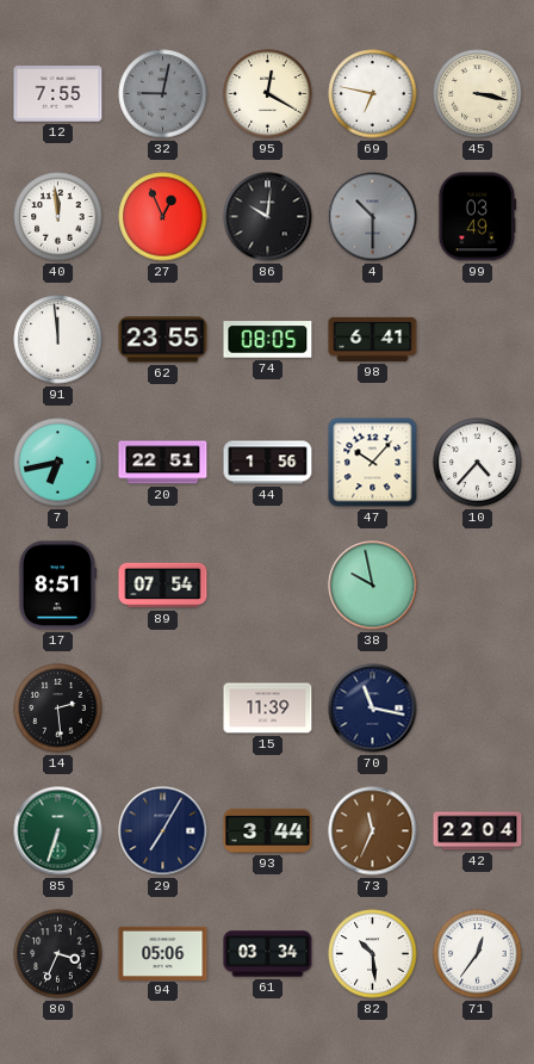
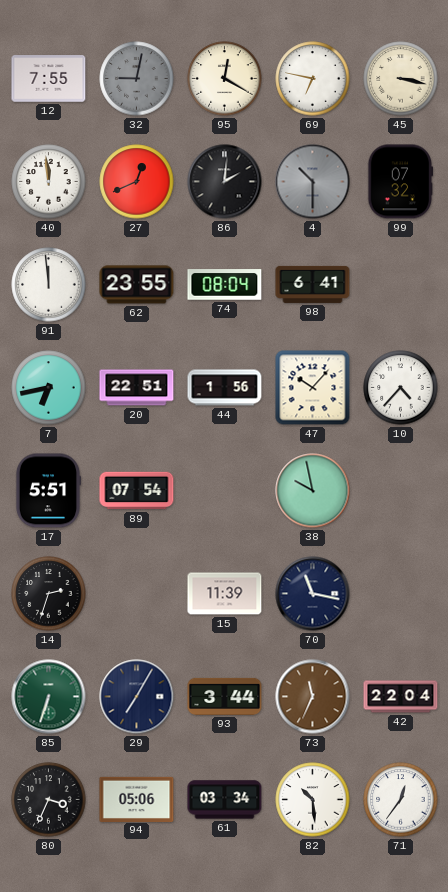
27: 12:56 -> 12:41
86: 10:01 -> 2:01
99: 03:49 -> 07:32
74: 08:05 -> 08:04
17: 8:51 -> 5:51
14: 2:29 -> 2:33
